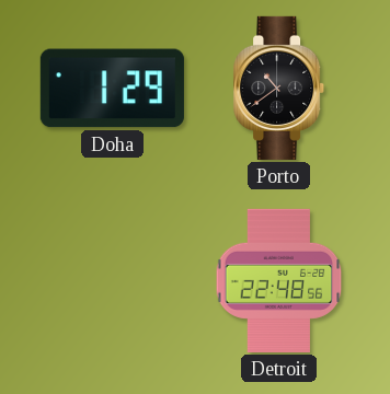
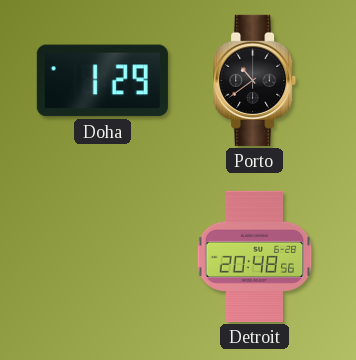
Detroit: 22:48 -> 20:48
